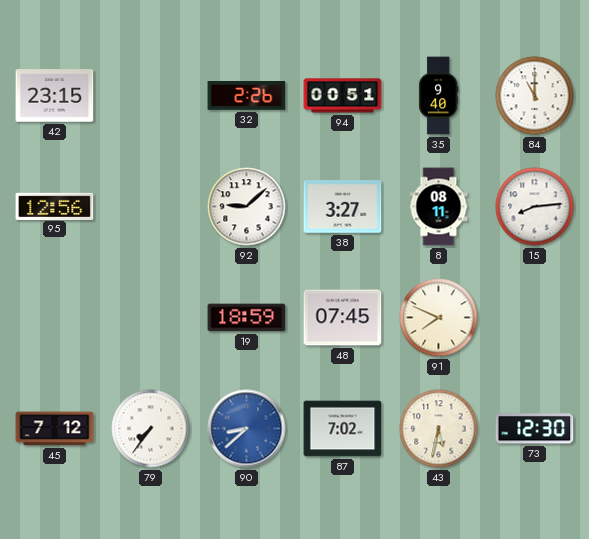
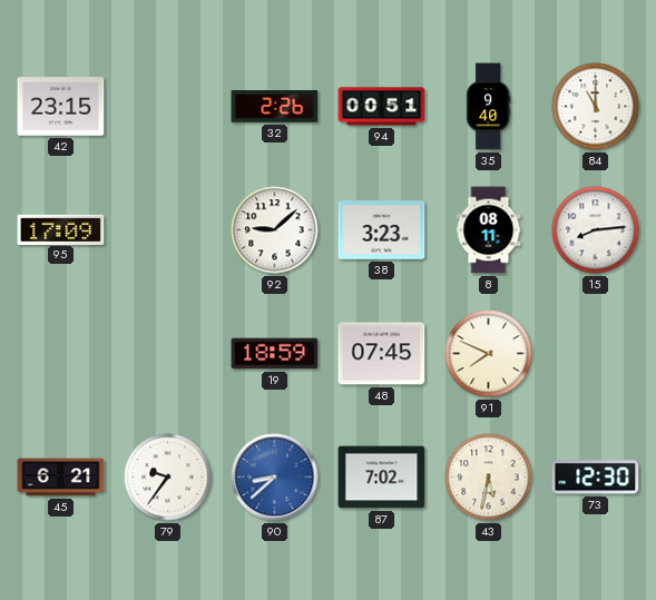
95: 12:56 -> 17:09
38: 3:27 -> 3:23
45: 7:12 -> 6:21
79: 7:36 -> 9:36
